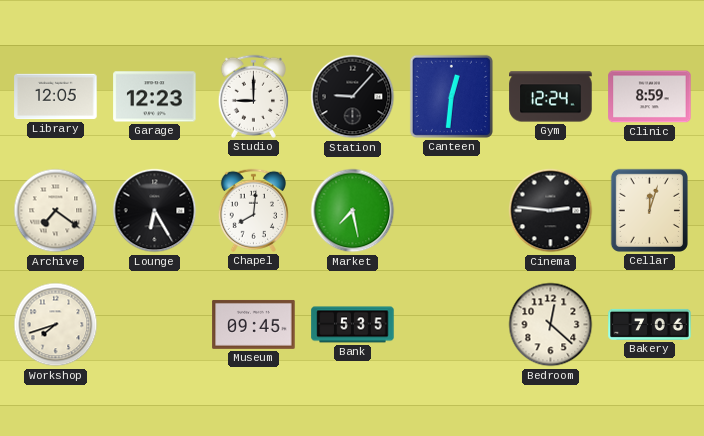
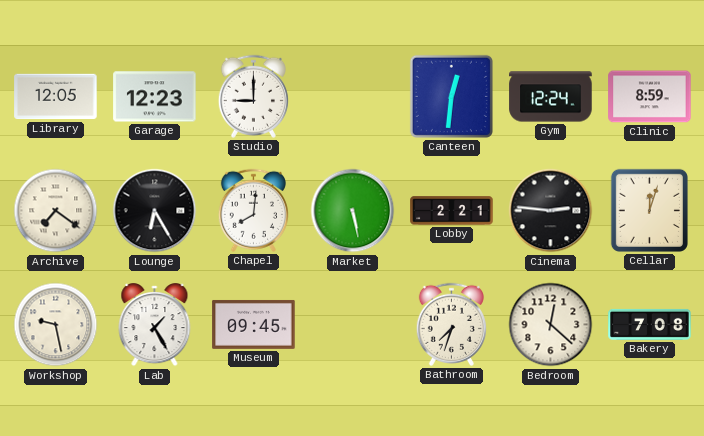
Station: 9:07 -> none
Market: 7:28 -> 5:28
Lobby: none -> 2:21
Workshop: 7:42 -> 9:28
Lab: none -> 1:25
Bank: 5:35 -> none
Bathroom: none -> 7:33
Bakery: 7:06 -> 7:08
